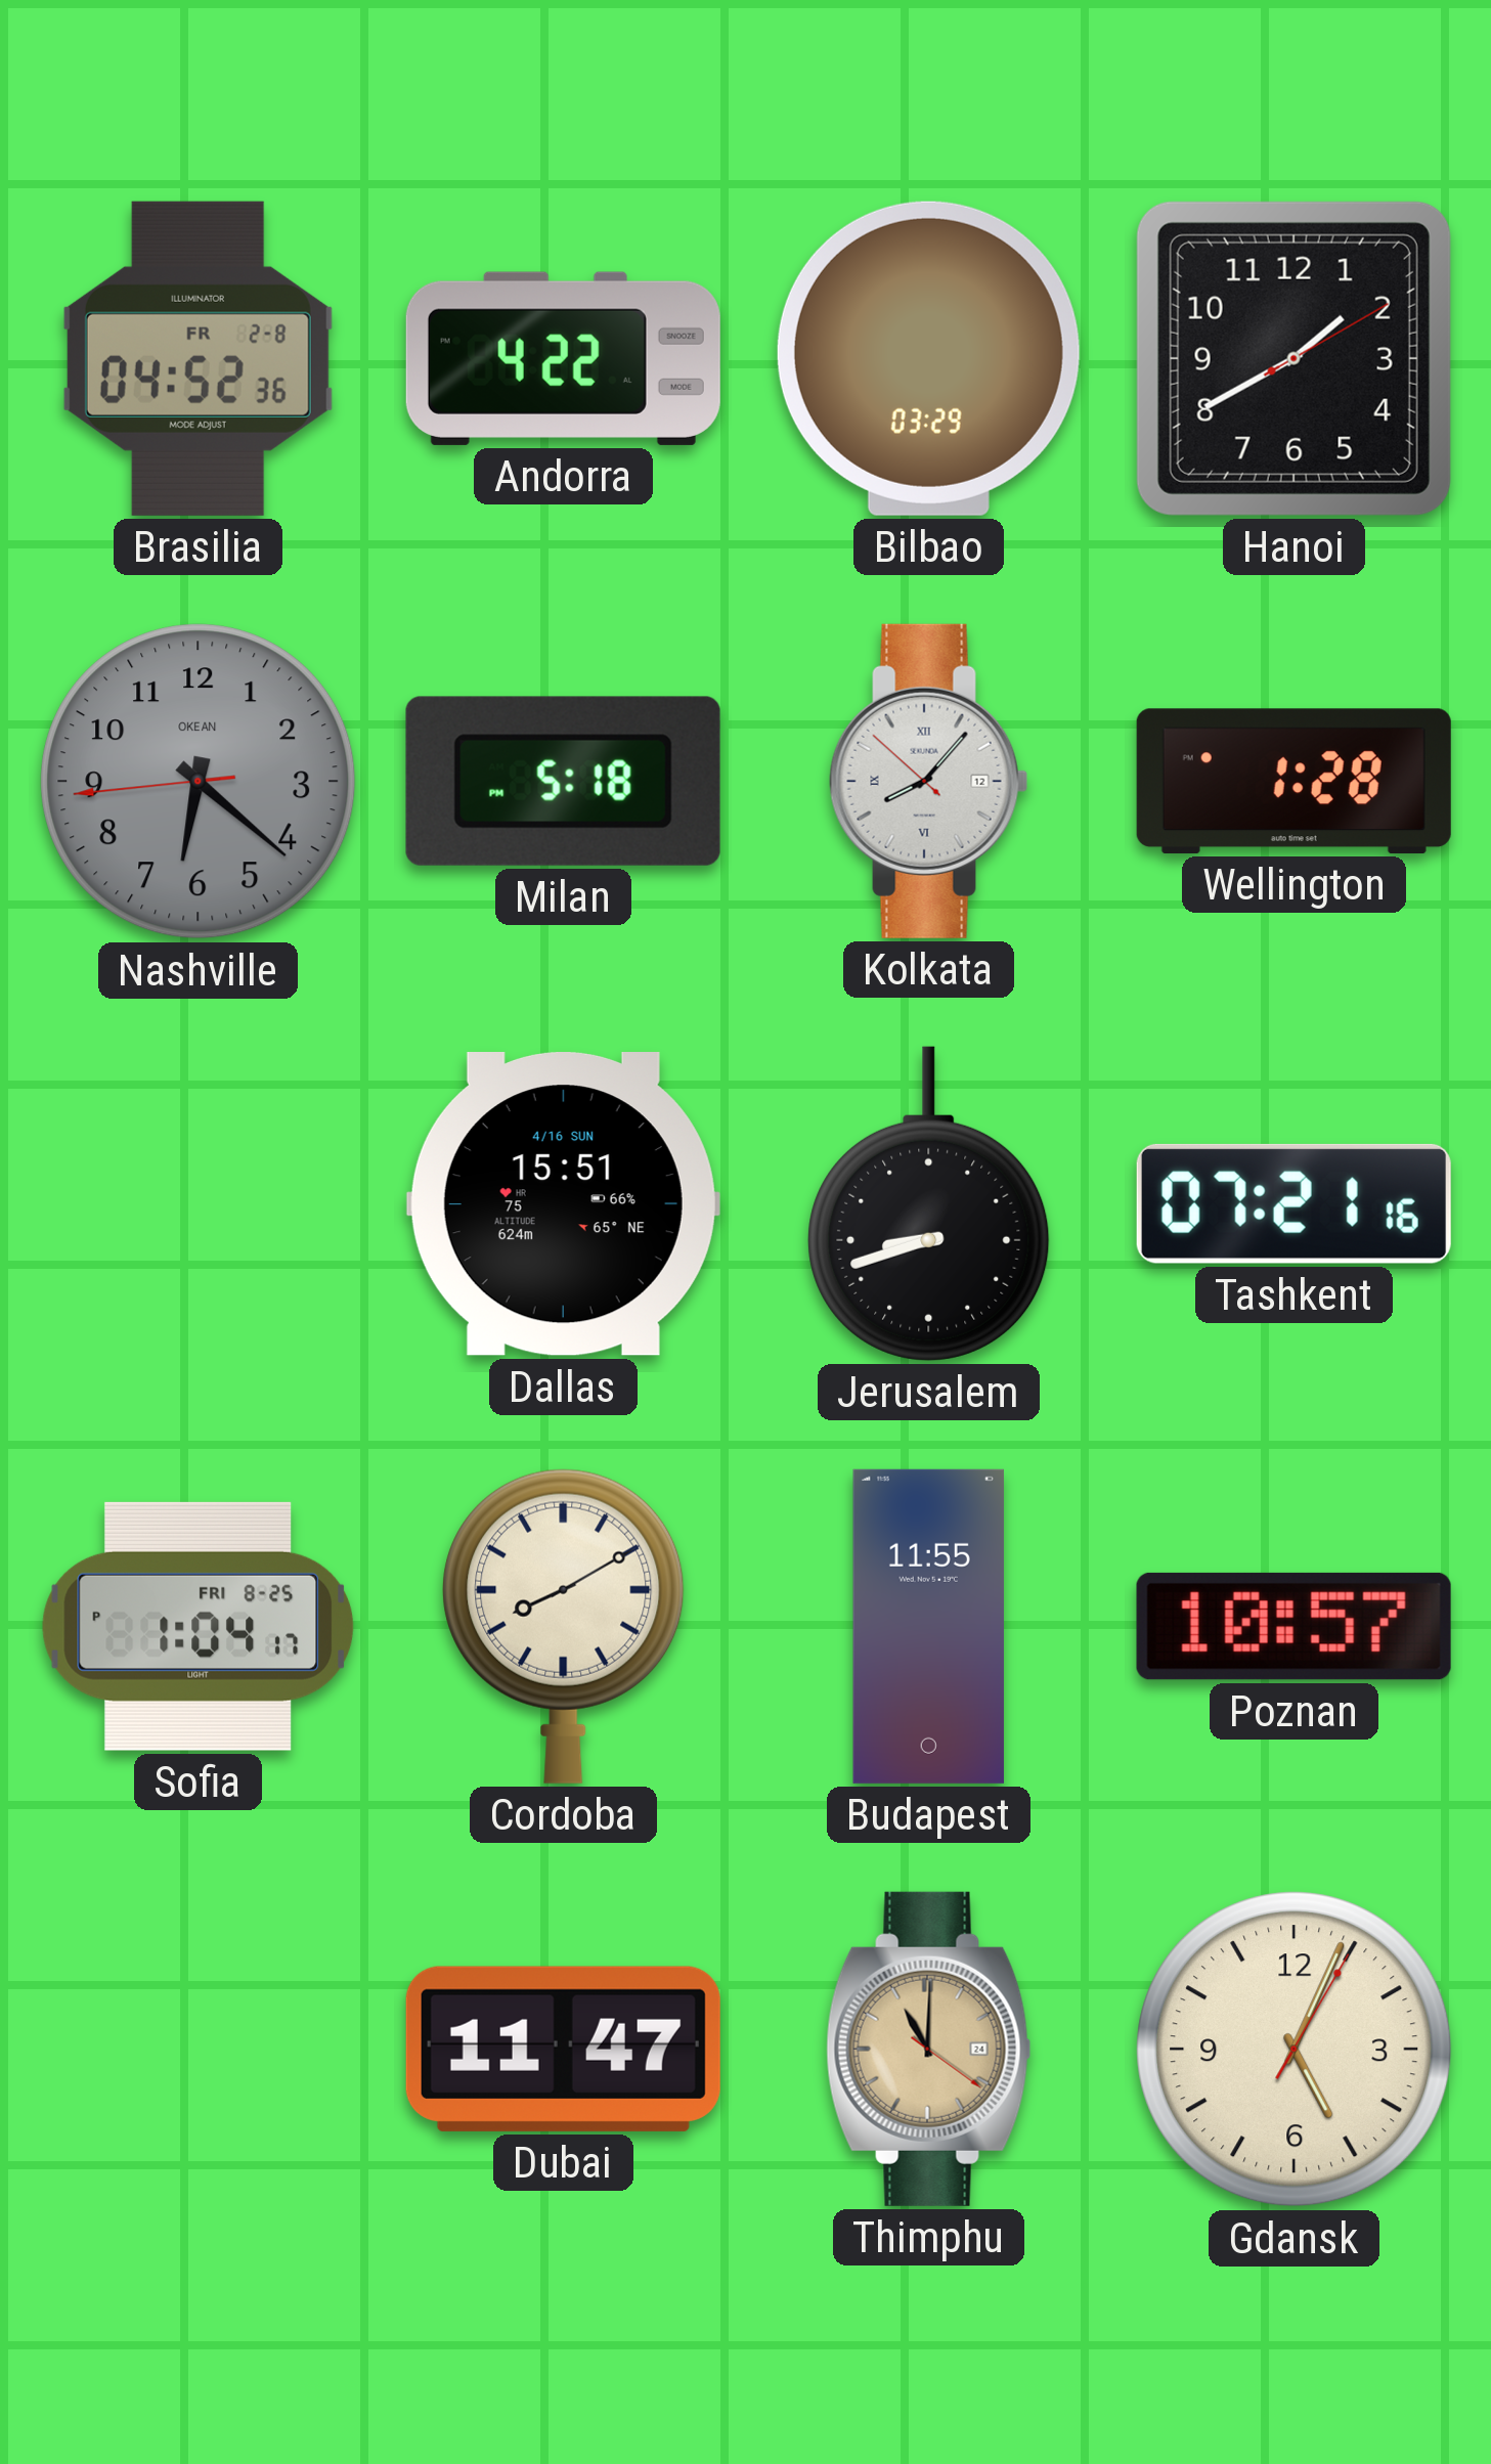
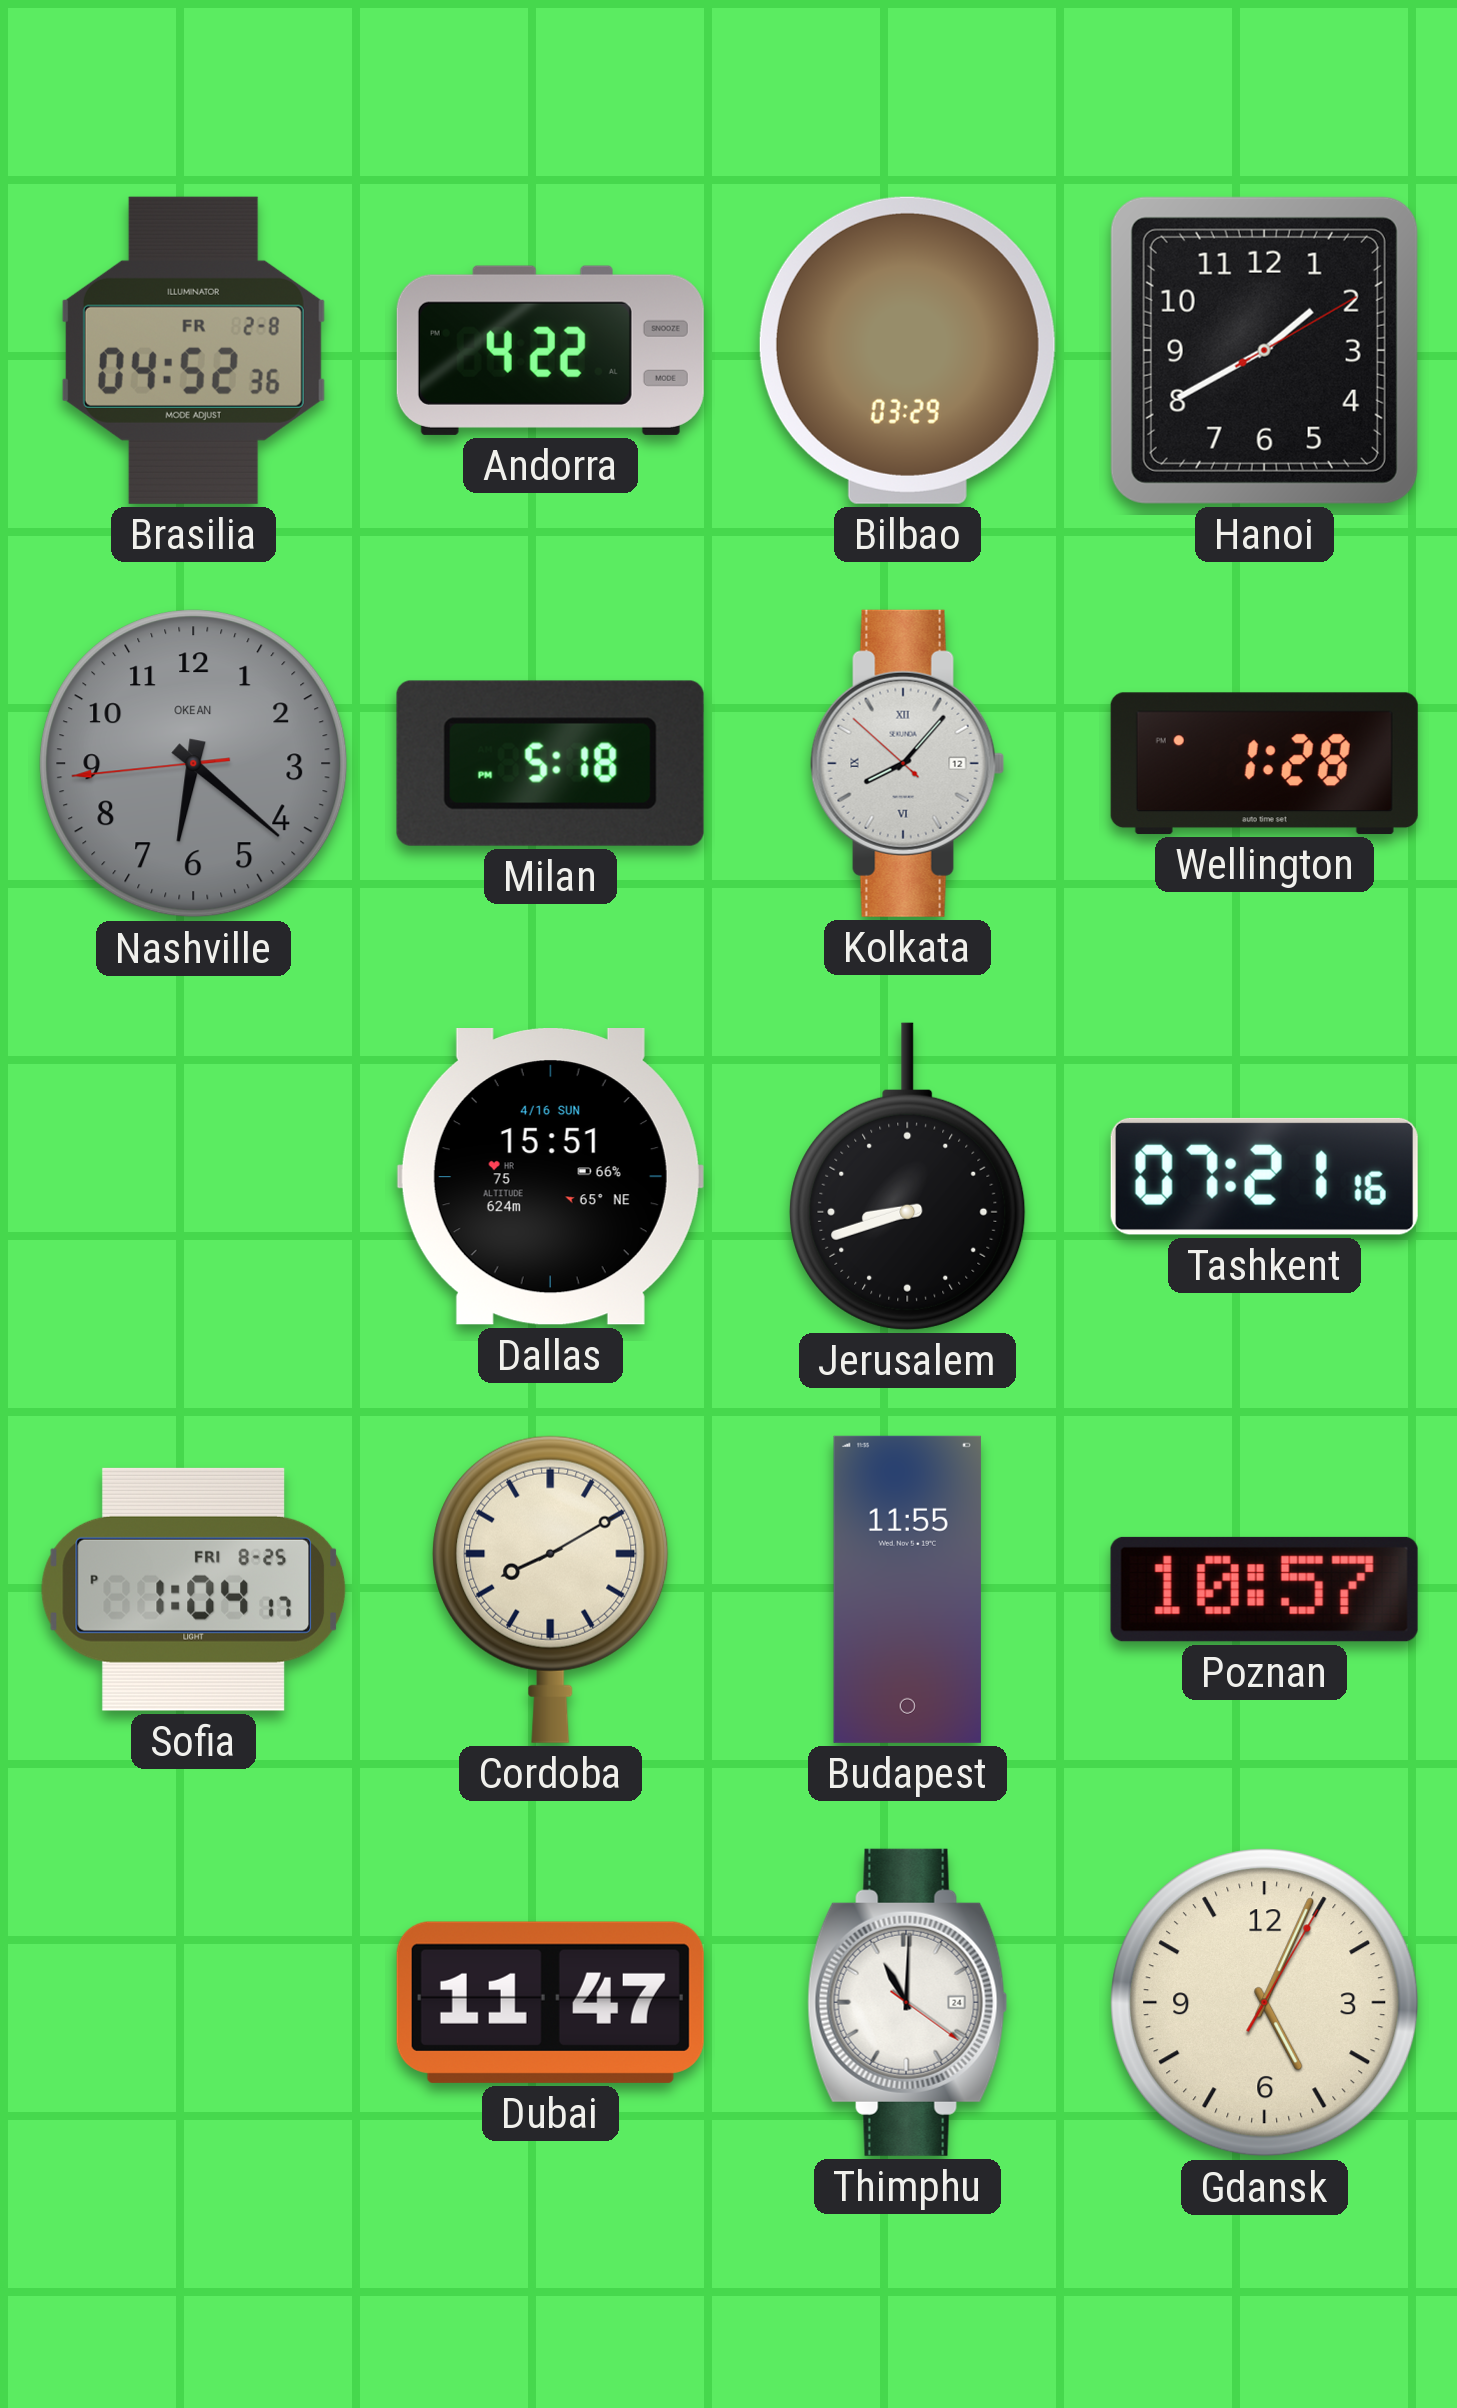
Thimphu dial: champagne -> white
